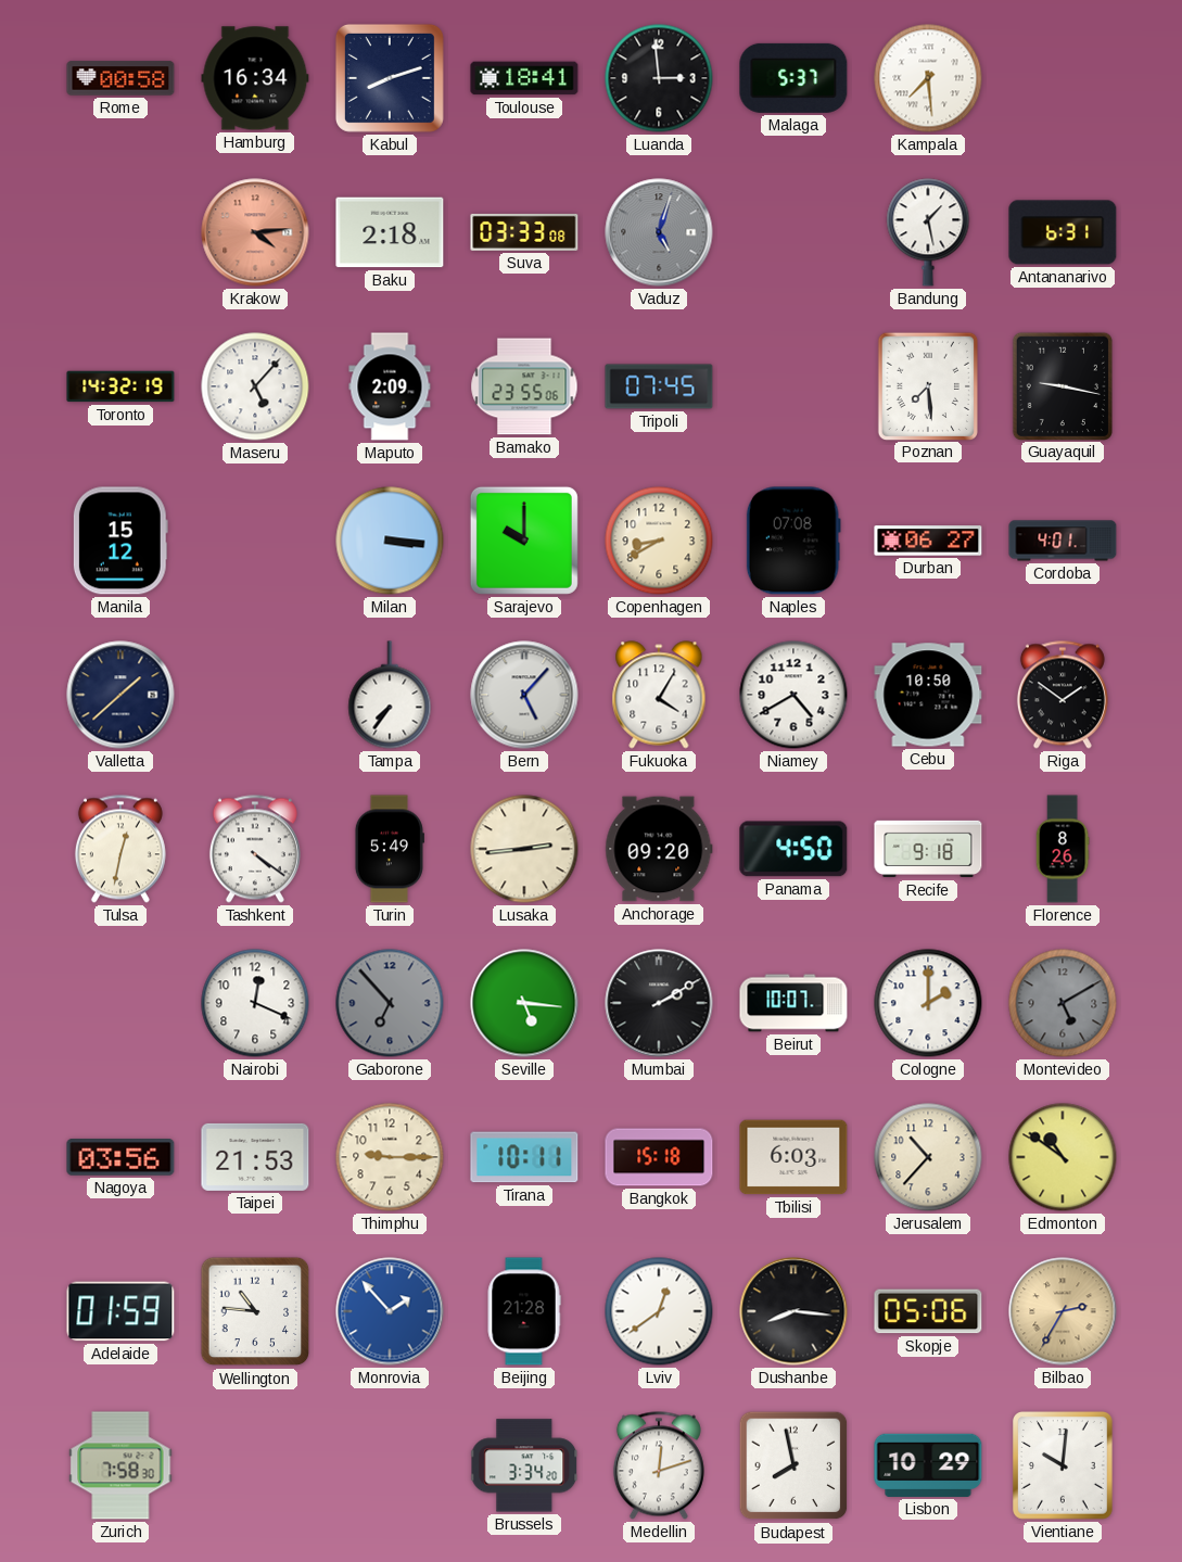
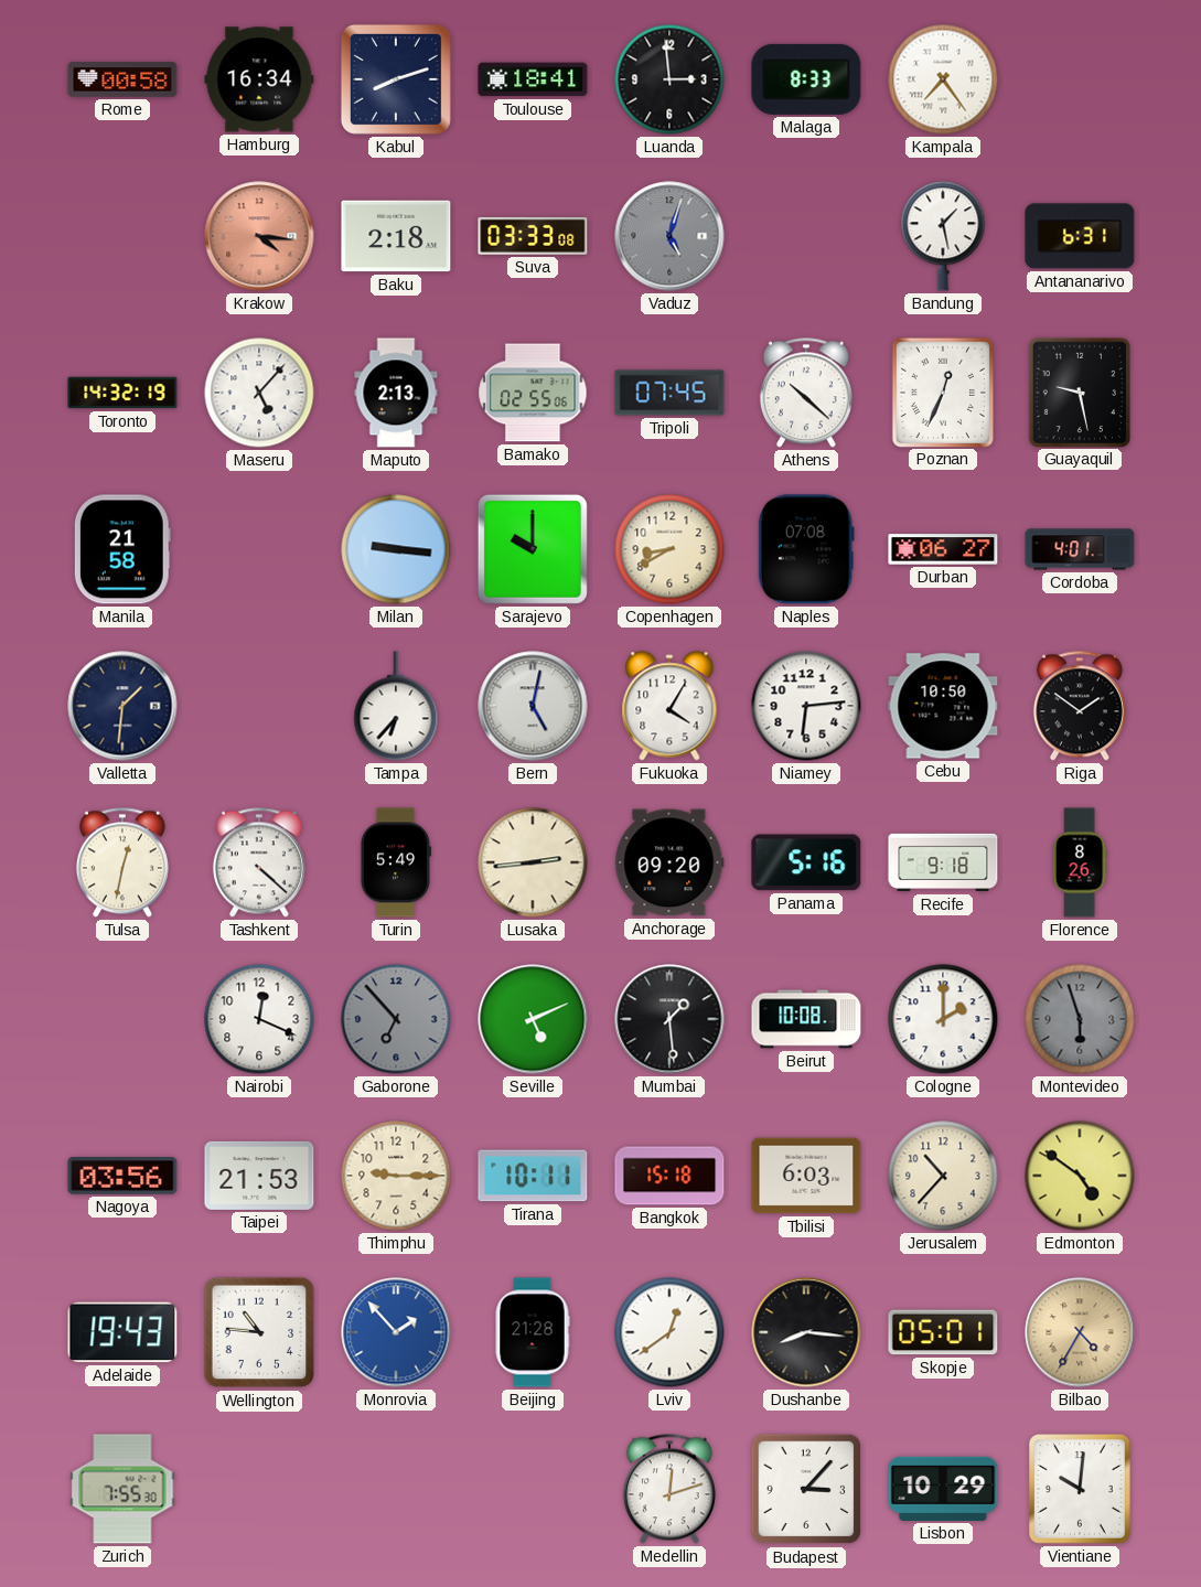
Malaga: 5:37 -> 8:33
Kampala: 7:29 -> 7:24
Krakow: 4:14 -> 4:16
Maputo: 2:09 -> 2:13
Bamako: 23:55 -> 02:55
Athens: none -> 10:22
Poznan: 7:29 -> 12:34
Guayaquil: 9:17 -> 9:28
Manila: 15:12 -> 21:58
Milan: 3:16 -> 9:16
Valletta: 1:38 -> 1:31
Tampa: 7:36 -> 6:37
Bern: 5:07 -> 5:02
Niamey: 4:40 -> 6:14
Tashkent: 4:21 -> 4:22
Panama: 4:50 -> 5:16
Seville: 5:16 -> 5:11
Mumbai: 2:10 -> 1:29
Beirut: 10:07 -> 10:08
Montevideo: 5:10 -> 5:57
Edmonton: 10:51 -> 4:51
Adelaide: 01:59 -> 19:43
Skopje: 05:06 -> 05:01
Bilbao: 2:35 -> 4:35
Zurich: 7:58 -> 7:55
Brussels: 3:34 -> none
Budapest: 7:58 -> 3:07
